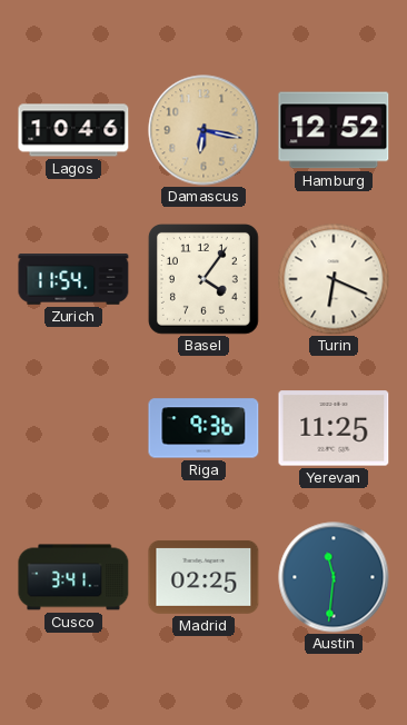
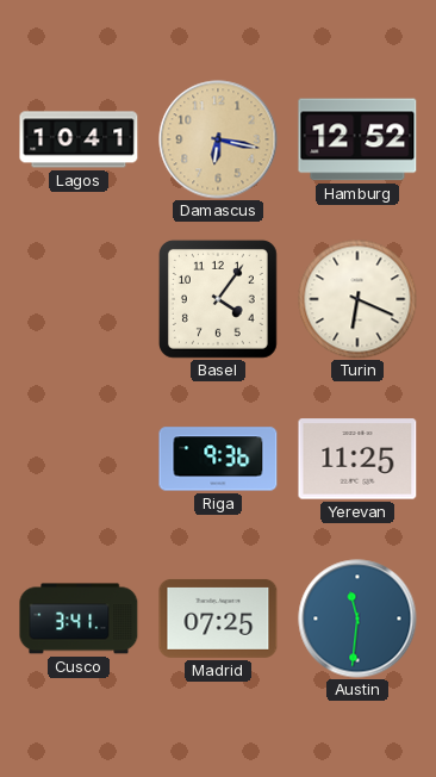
Lagos: 10:46 -> 10:41
Zurich: 11:54 -> none
Madrid: 02:25 -> 07:25
